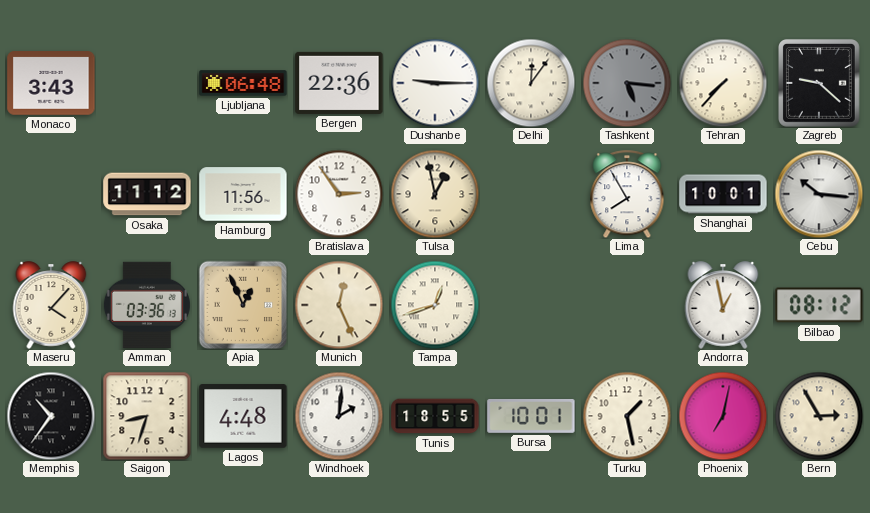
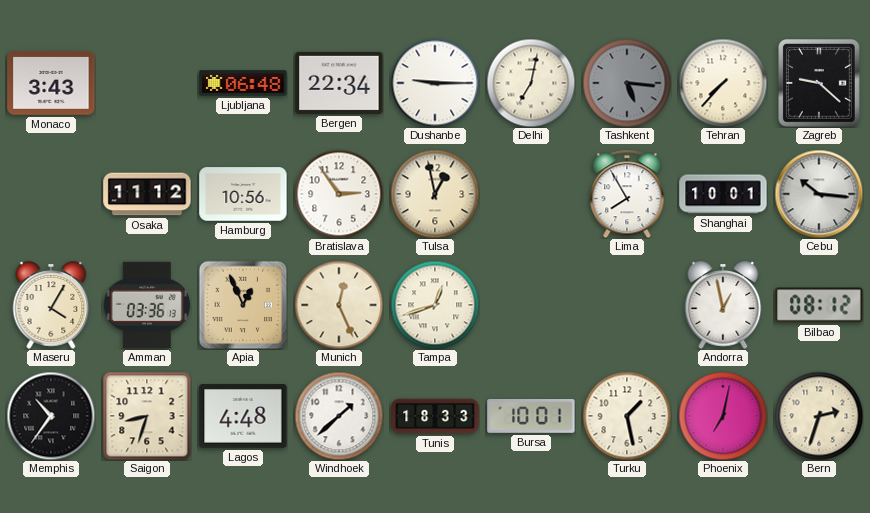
Bergen: 22:36 -> 22:34
Delhi: 12:06 -> 7:02
Hamburg: 11:56 -> 10:56
Maseru: 4:07 -> 4:05
Windhoek: 2:01 -> 1:38
Tunis: 18:55 -> 18:33
Bern: 2:55 -> 2:33
